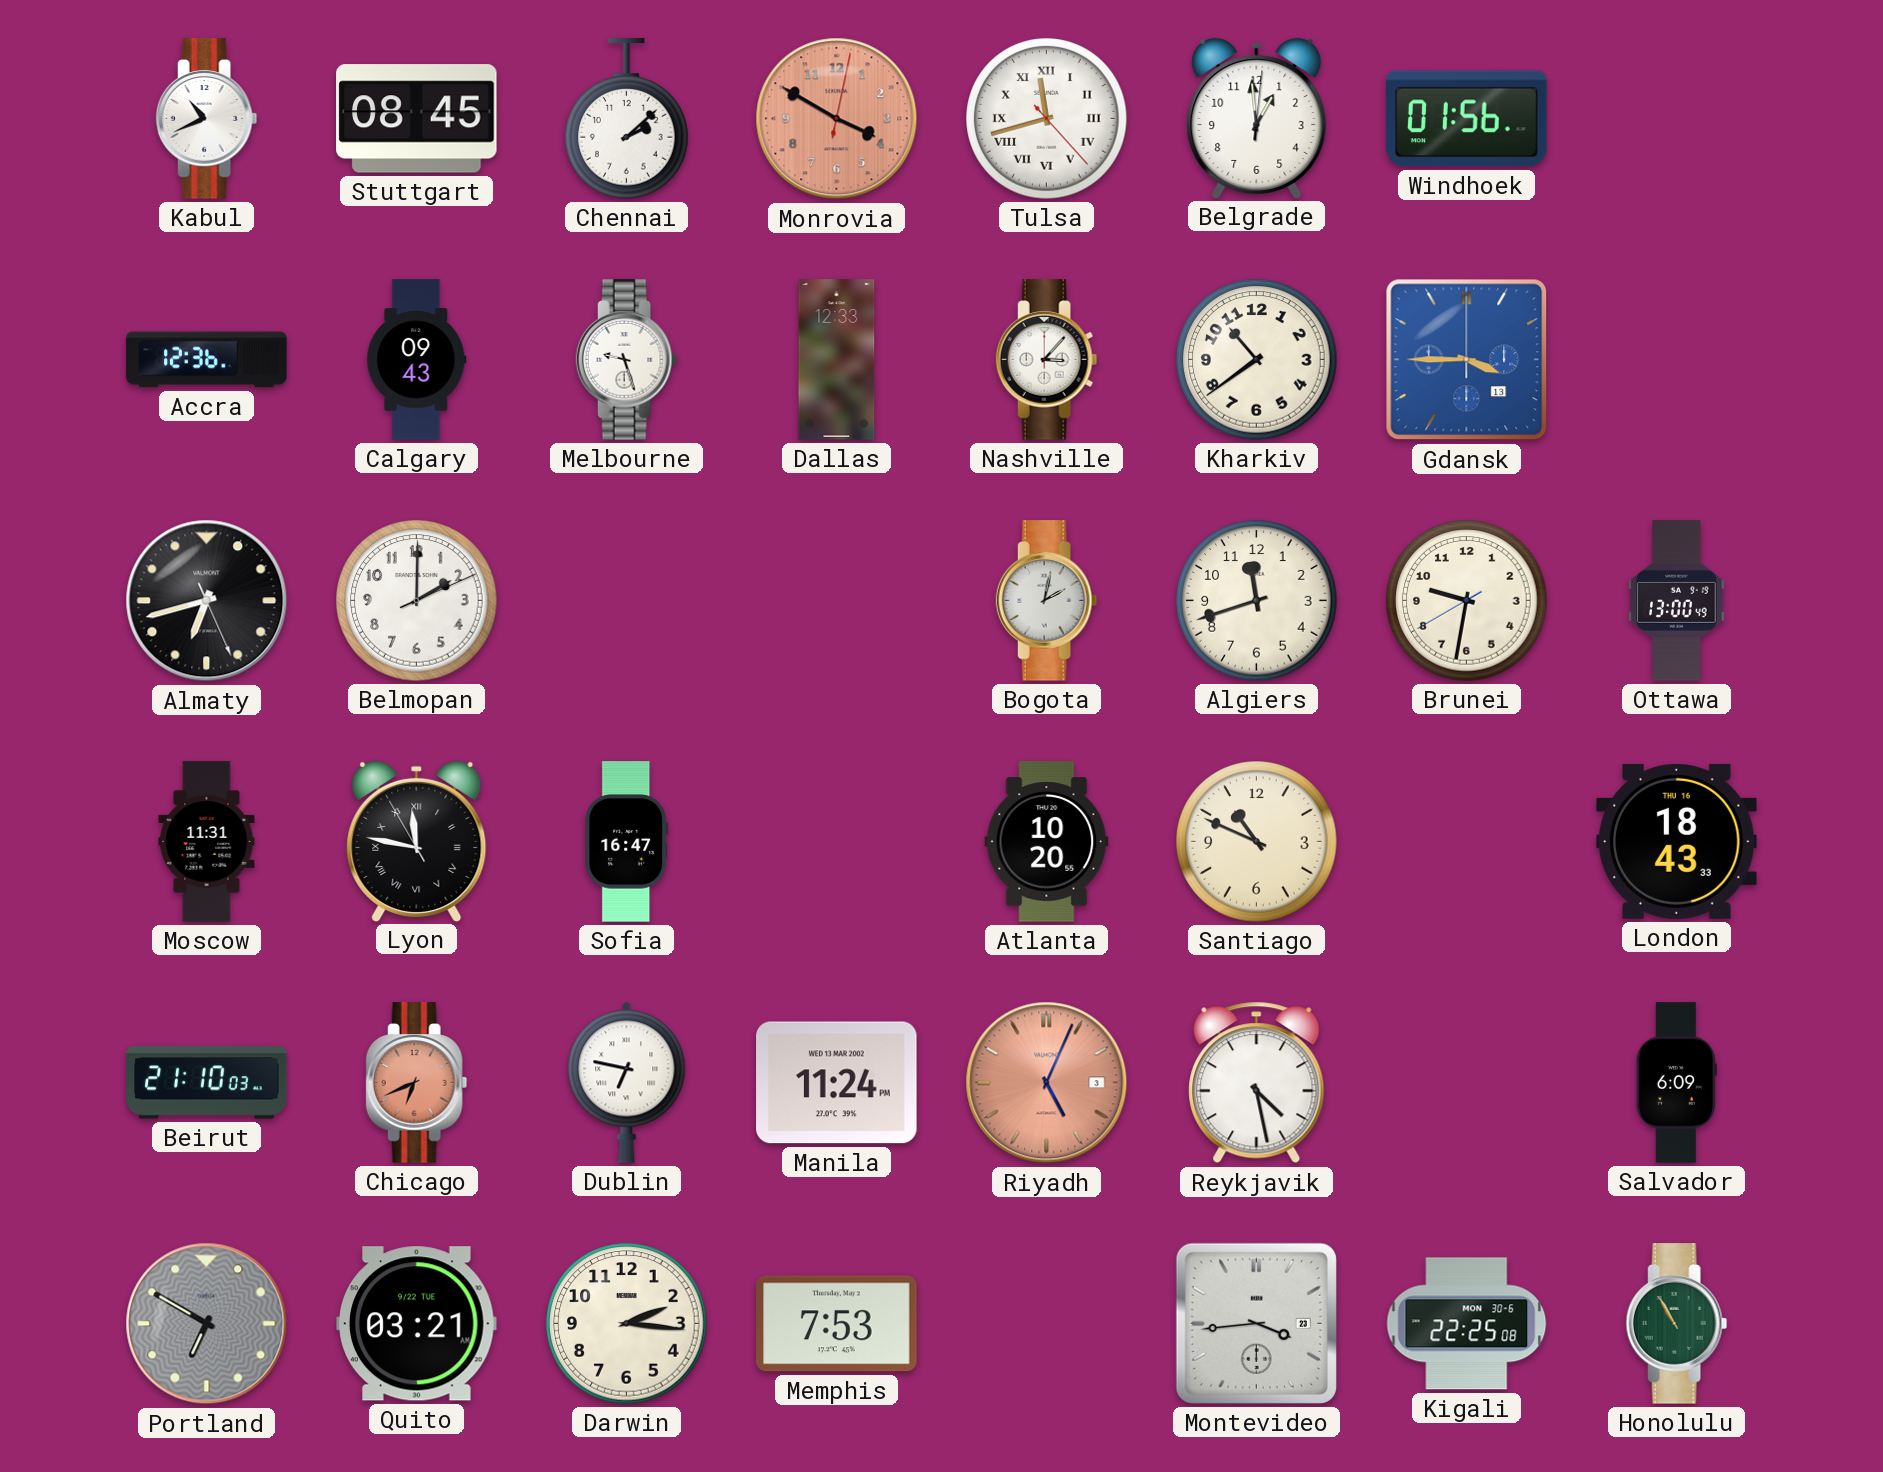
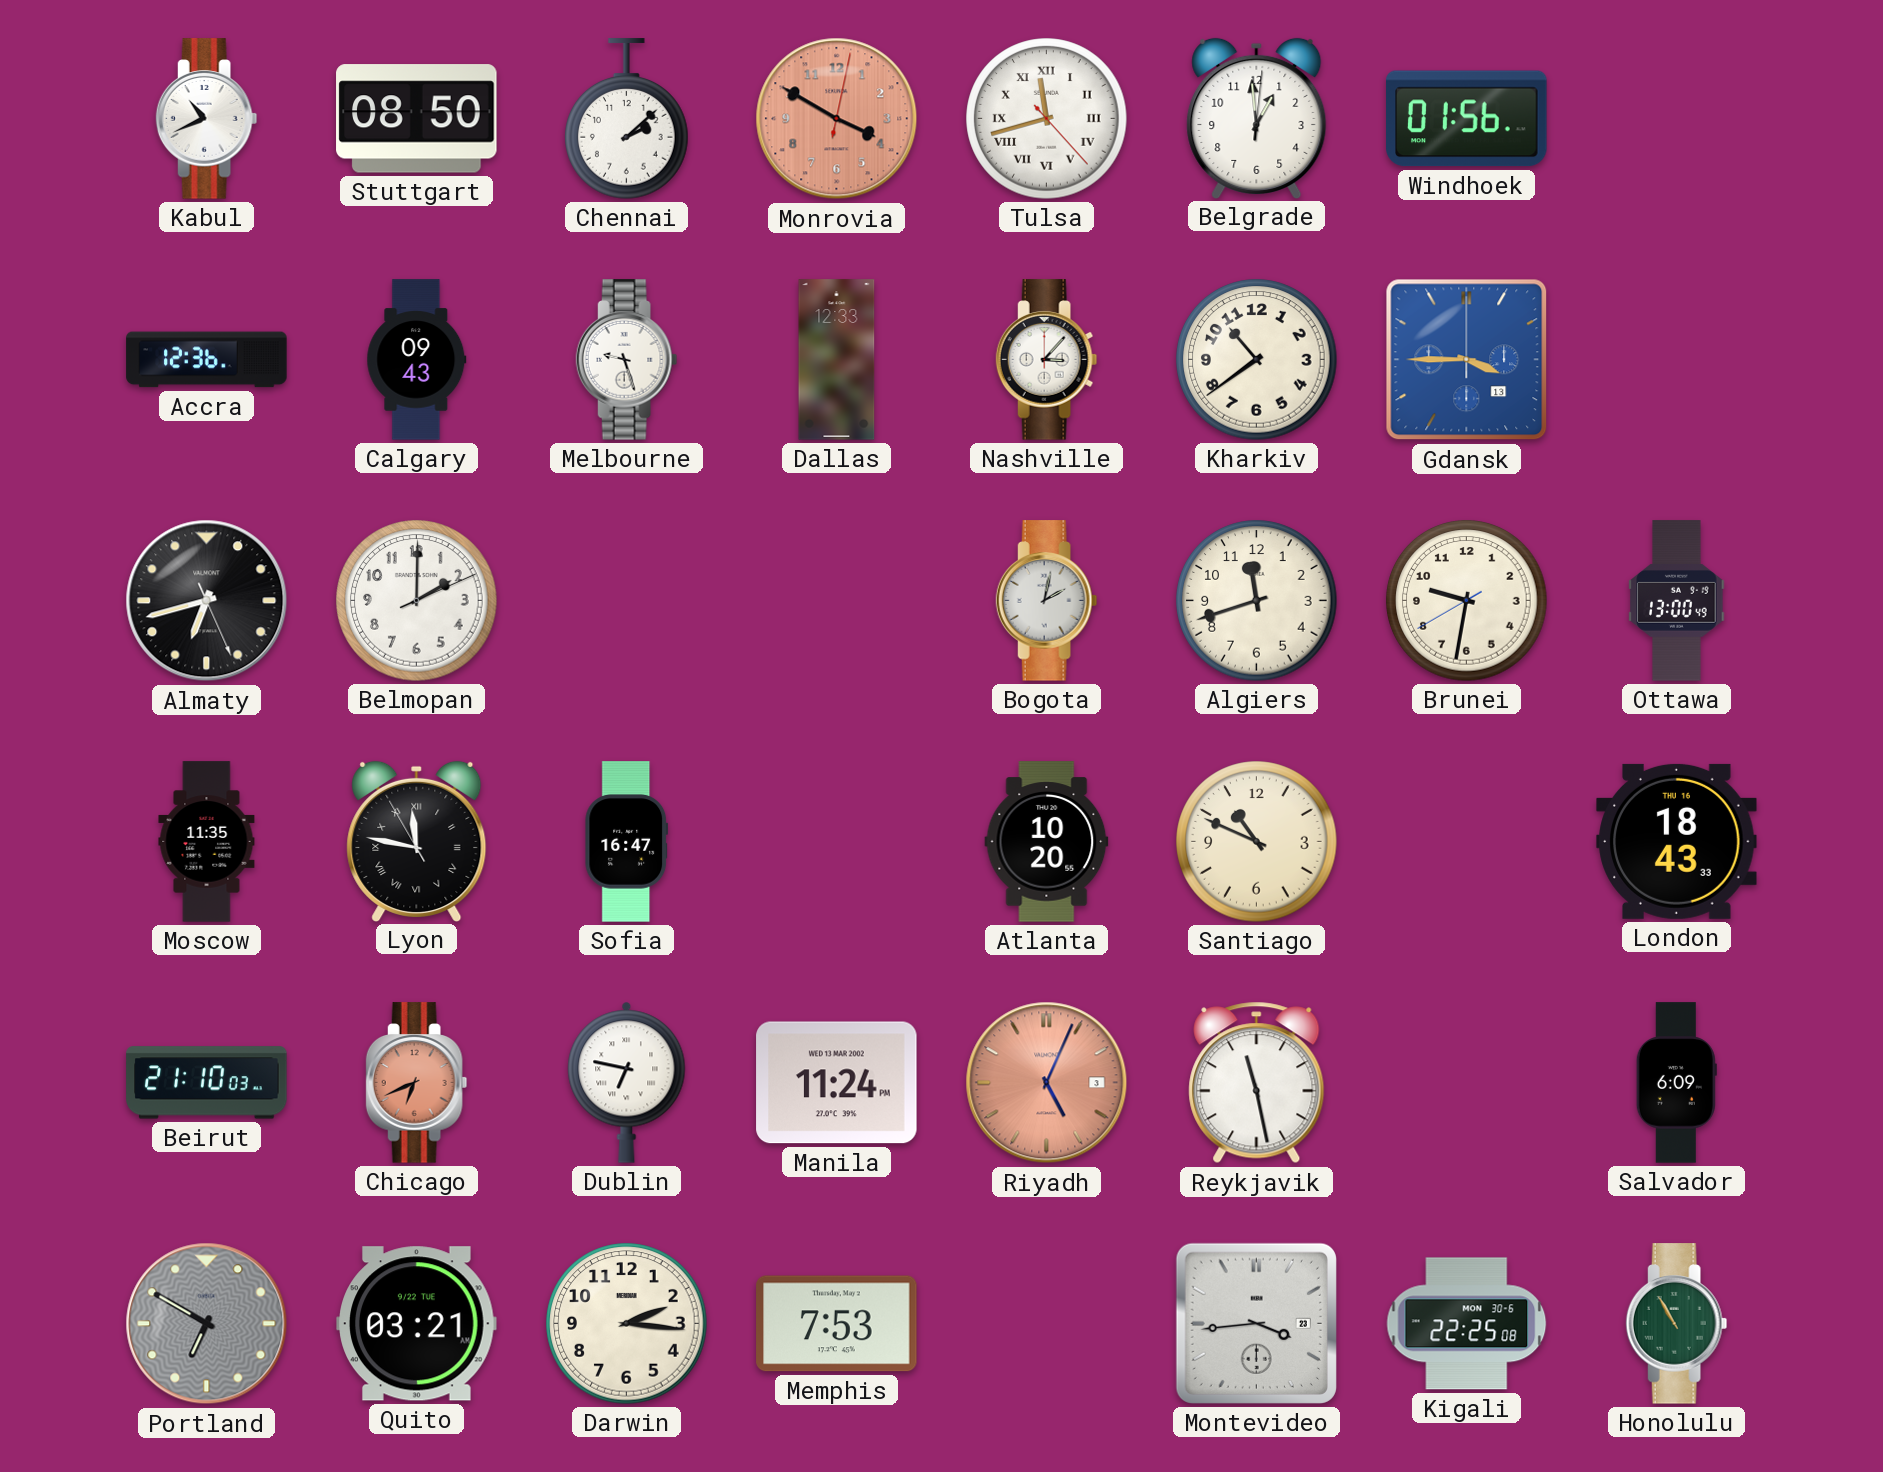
Stuttgart: 08:45 -> 08:50
Moscow: 11:31 -> 11:35
Reykjavik: 4:28 -> 11:28
